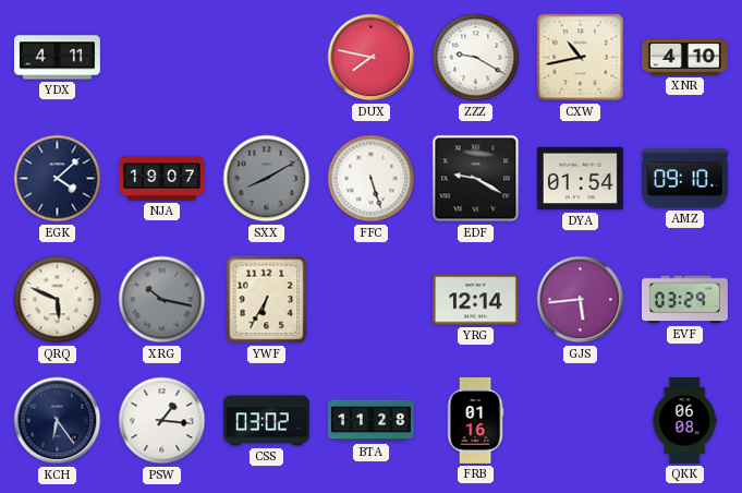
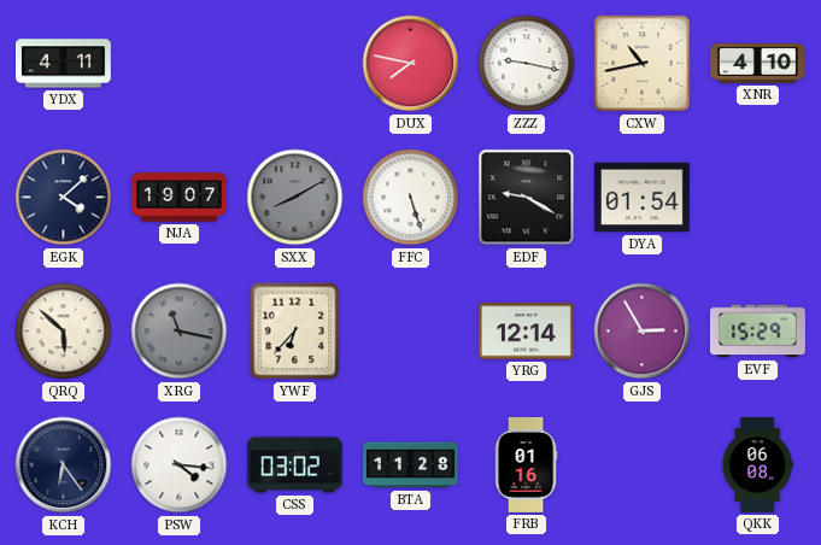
ZZZ: 9:20 -> 9:17
AMZ: 09:10 -> none
QRQ: 5:49 -> 5:52
XRG: 10:17 -> 11:17
YWF: 6:35 -> 6:37
GJS: 5:44 -> 2:55
EVF: 03:29 -> 15:29
PSW: 1:16 -> 4:16
